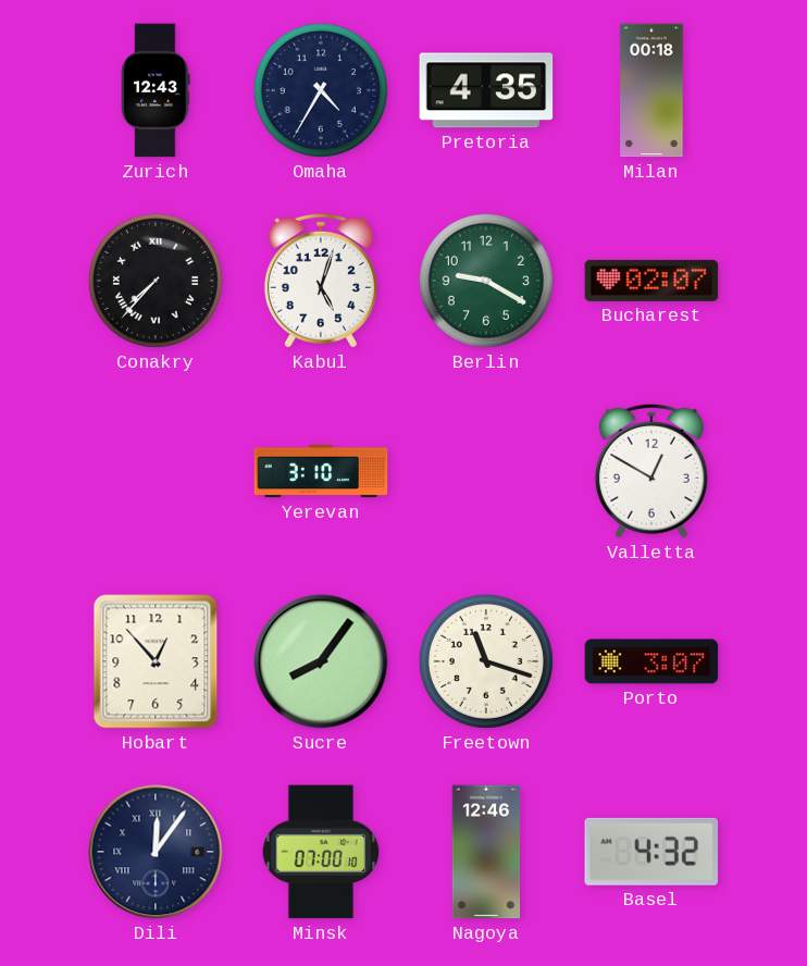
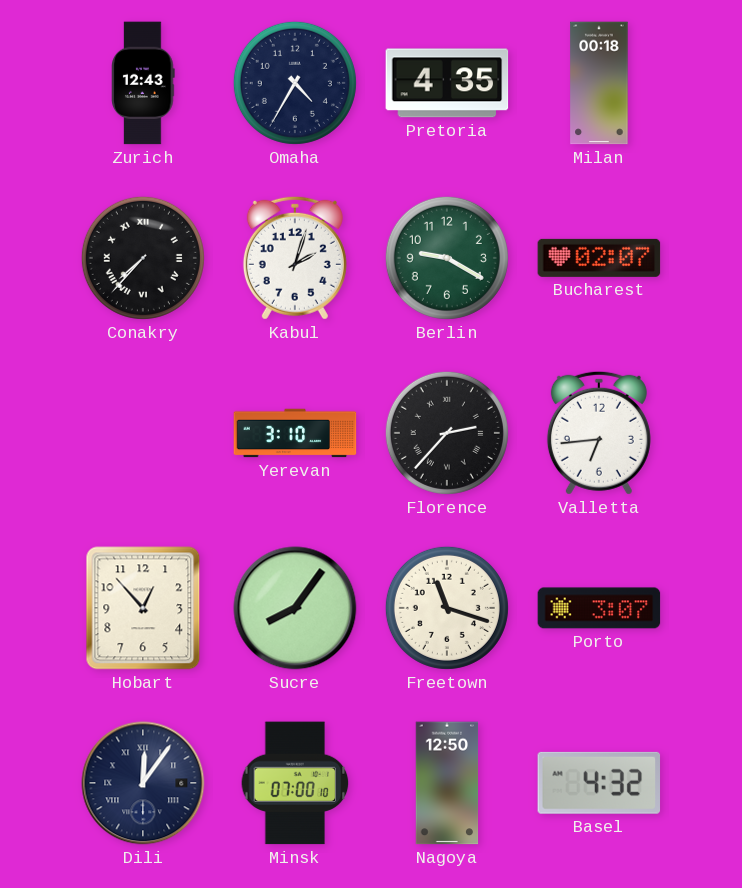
Kabul: 5:03 -> 2:03
Florence: none -> 2:37
Valletta: 12:50 -> 6:44
Nagoya: 12:46 -> 12:50
